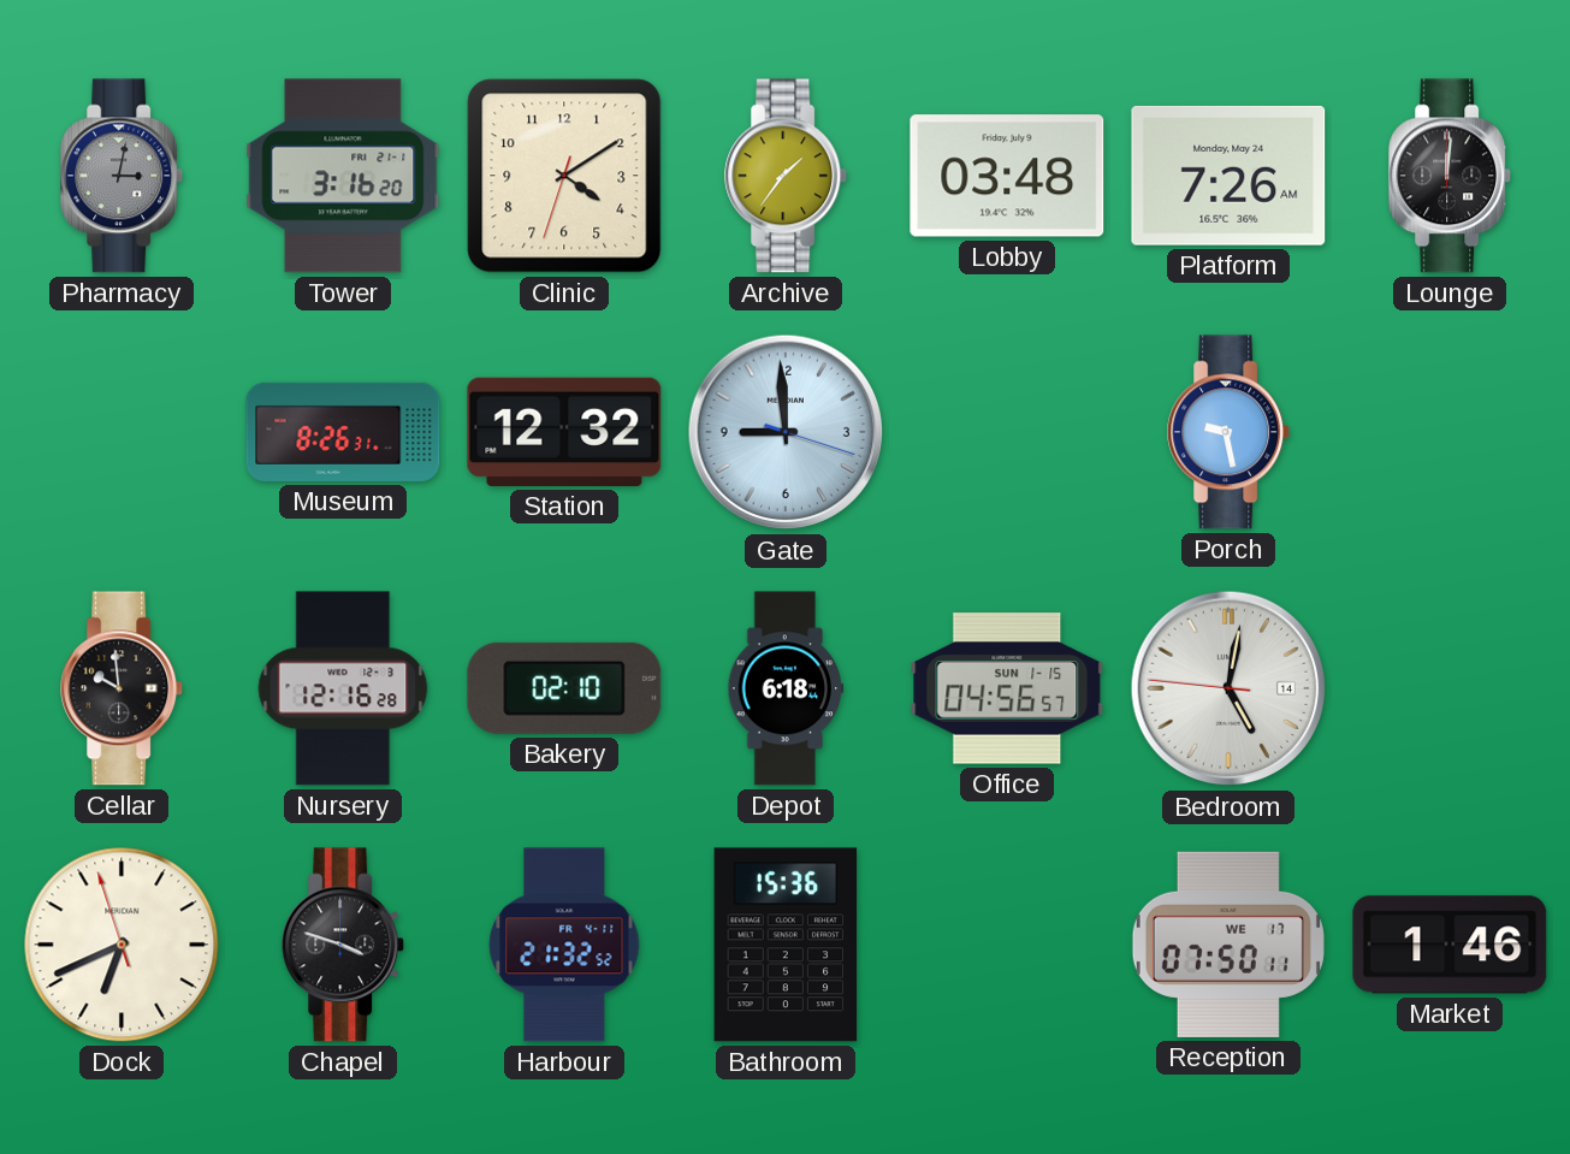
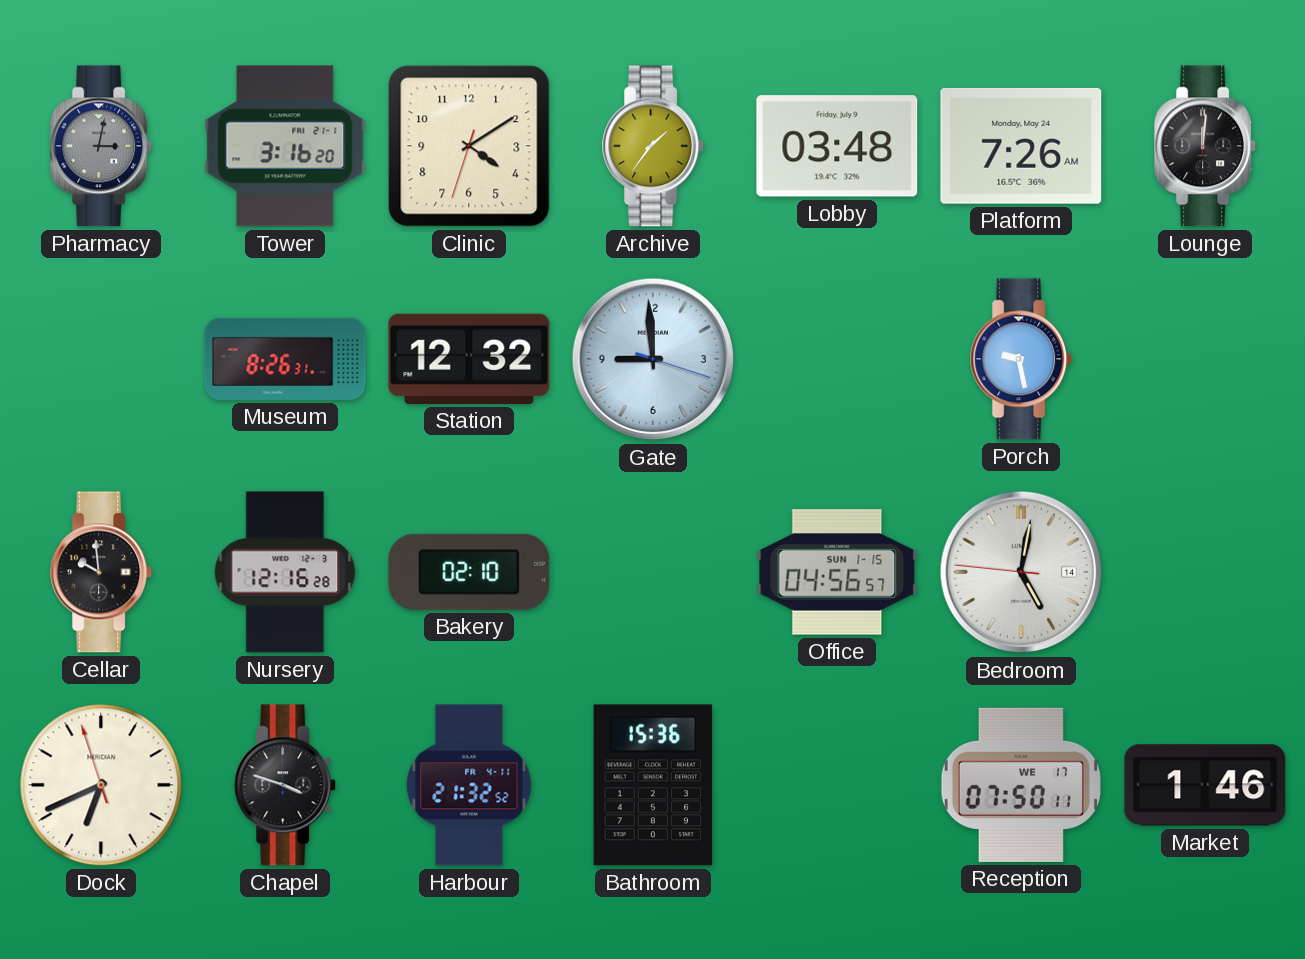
Depot: 6:18 -> none
